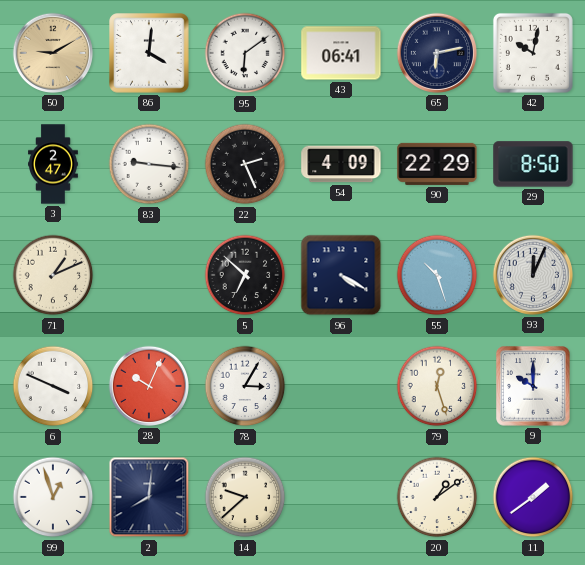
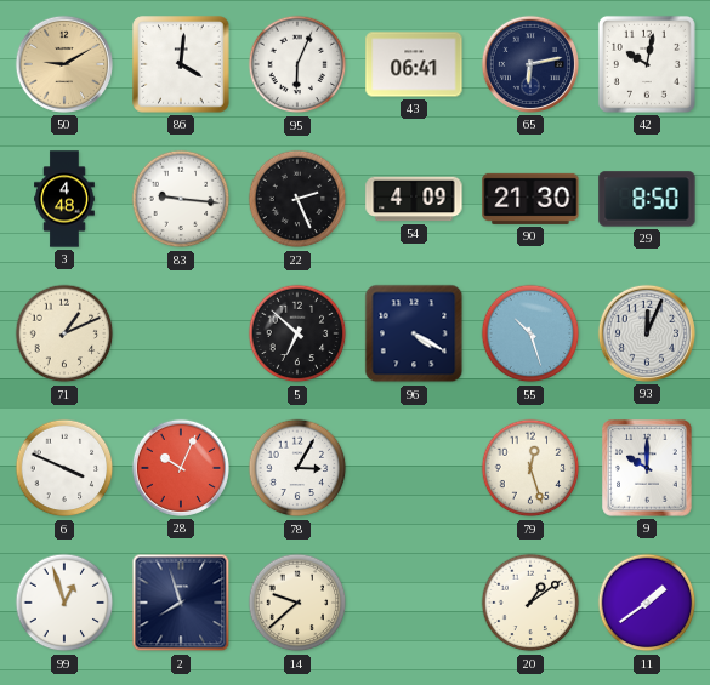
95: 6:09 -> 6:04
3: 2:47 -> 4:48
90: 22:29 -> 21:30
2: 8:01 -> 7:57
